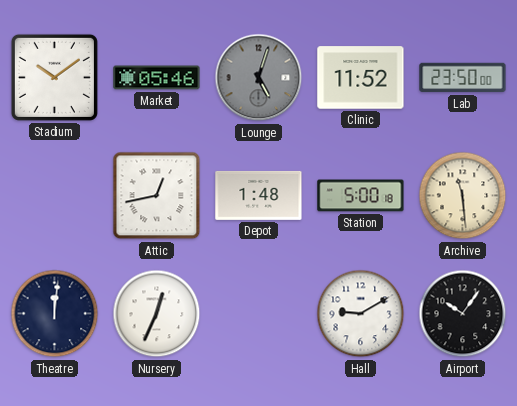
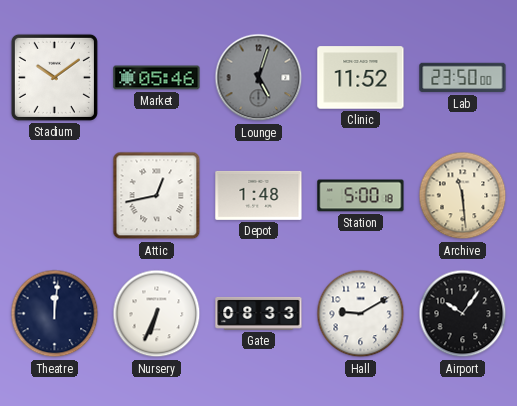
Nursery: 12:34 -> 6:34
Gate: none -> 08:33
